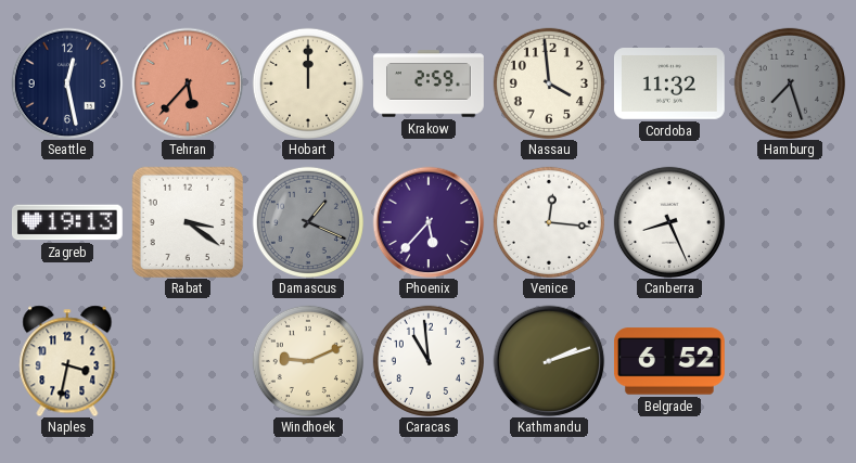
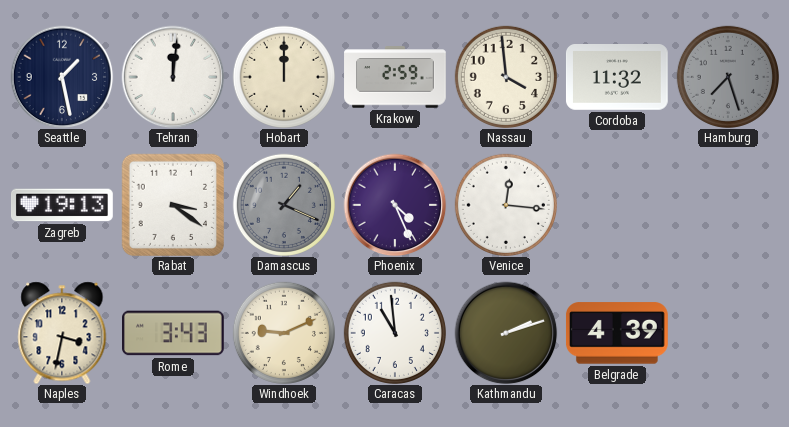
Seattle: 12:28 -> 1:28
Tehran: 5:37 -> 12:01
Tehran dial: salmon -> white
Phoenix: 5:37 -> 4:26
Canberra: 8:26 -> none
Rome: none -> 3:43
Belgrade: 6:52 -> 4:39
